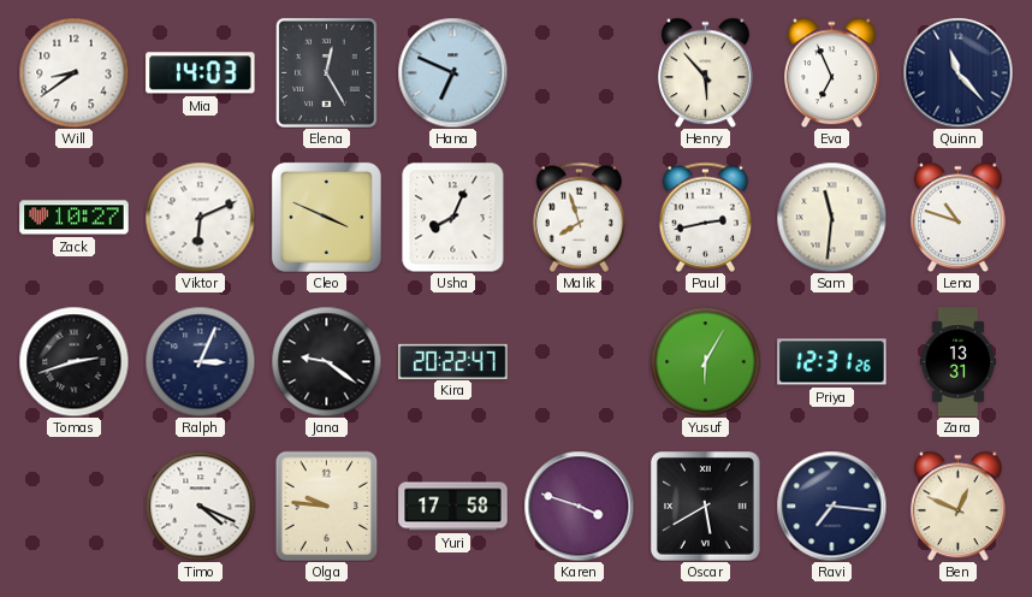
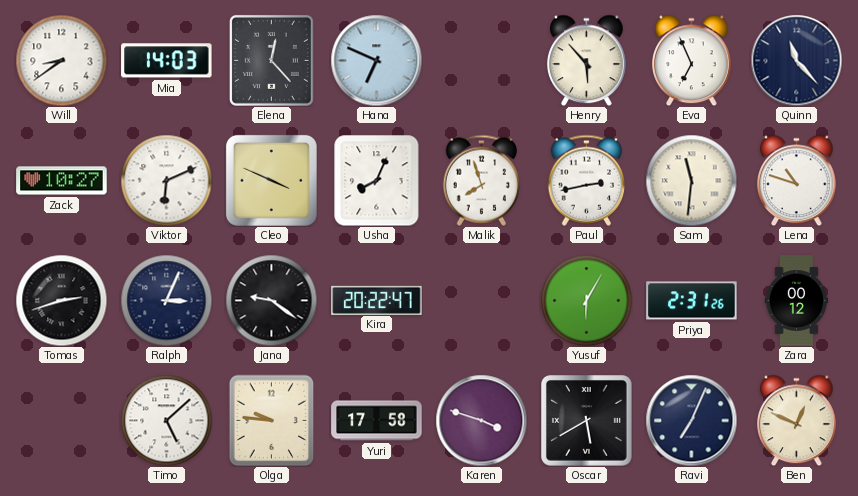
Elena: 12:25 -> 12:23
Priya: 12:31 -> 2:31
Zara: 13:31 -> 00:12
Timo: 4:19 -> 5:08
Ravi: 7:16 -> 7:04
